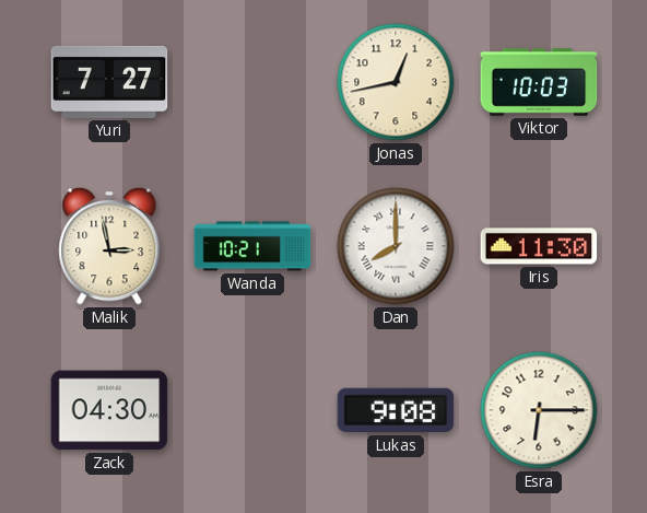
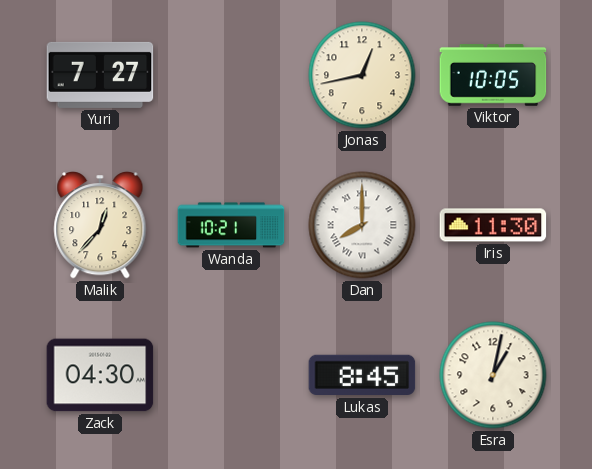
Viktor: 10:03 -> 10:05
Malik: 2:58 -> 12:37
Lukas: 9:08 -> 8:45
Esra: 6:15 -> 1:02
